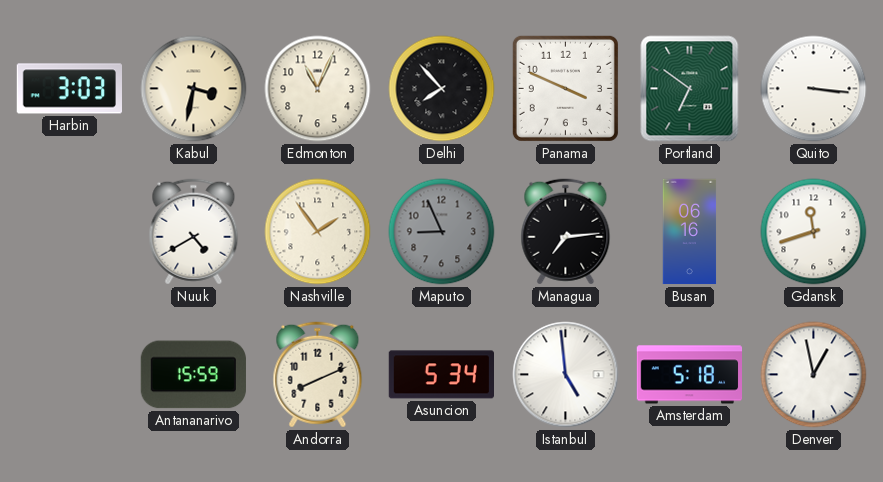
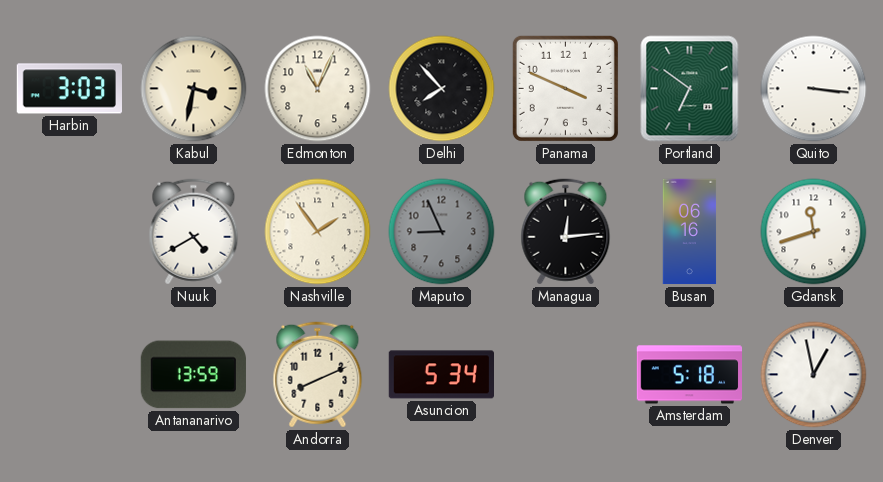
Managua: 7:14 -> 12:14
Antananarivo: 15:59 -> 13:59
Istanbul: 4:59 -> none
